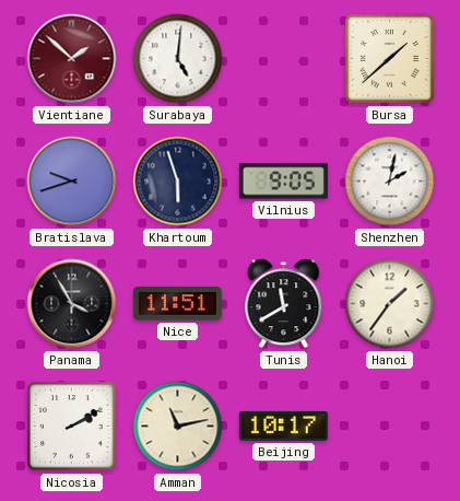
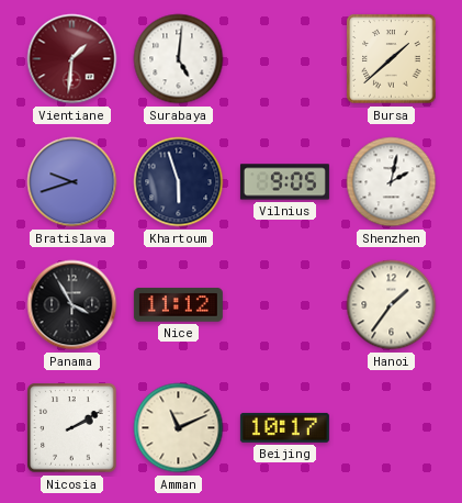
Vientiane: 1:52 -> 1:31
Nice: 11:51 -> 11:12
Tunis: 11:40 -> none
Amman: 11:13 -> 11:11
